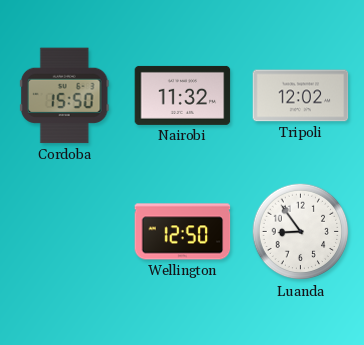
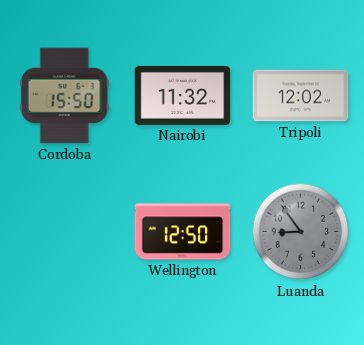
Luanda dial: white -> grey
